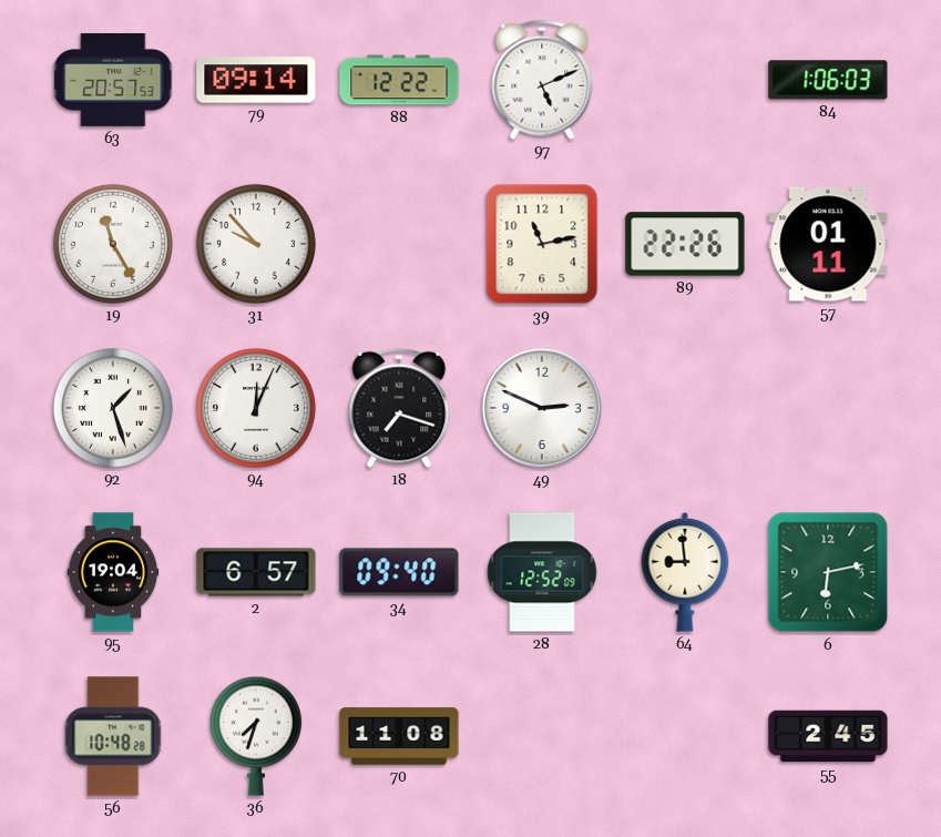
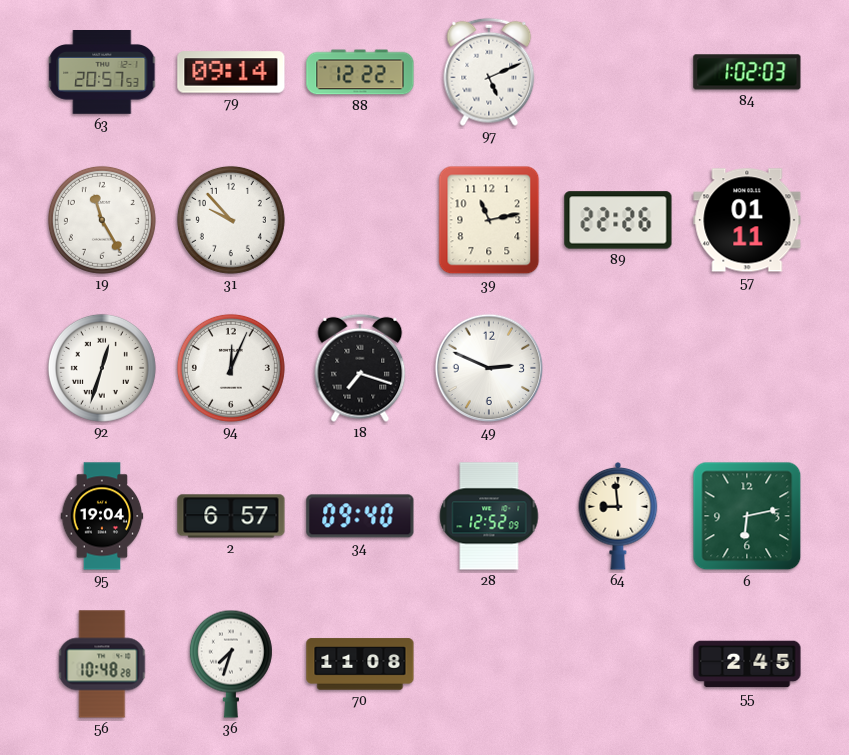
84: 1:06 -> 1:02
92: 1:27 -> 12:33
